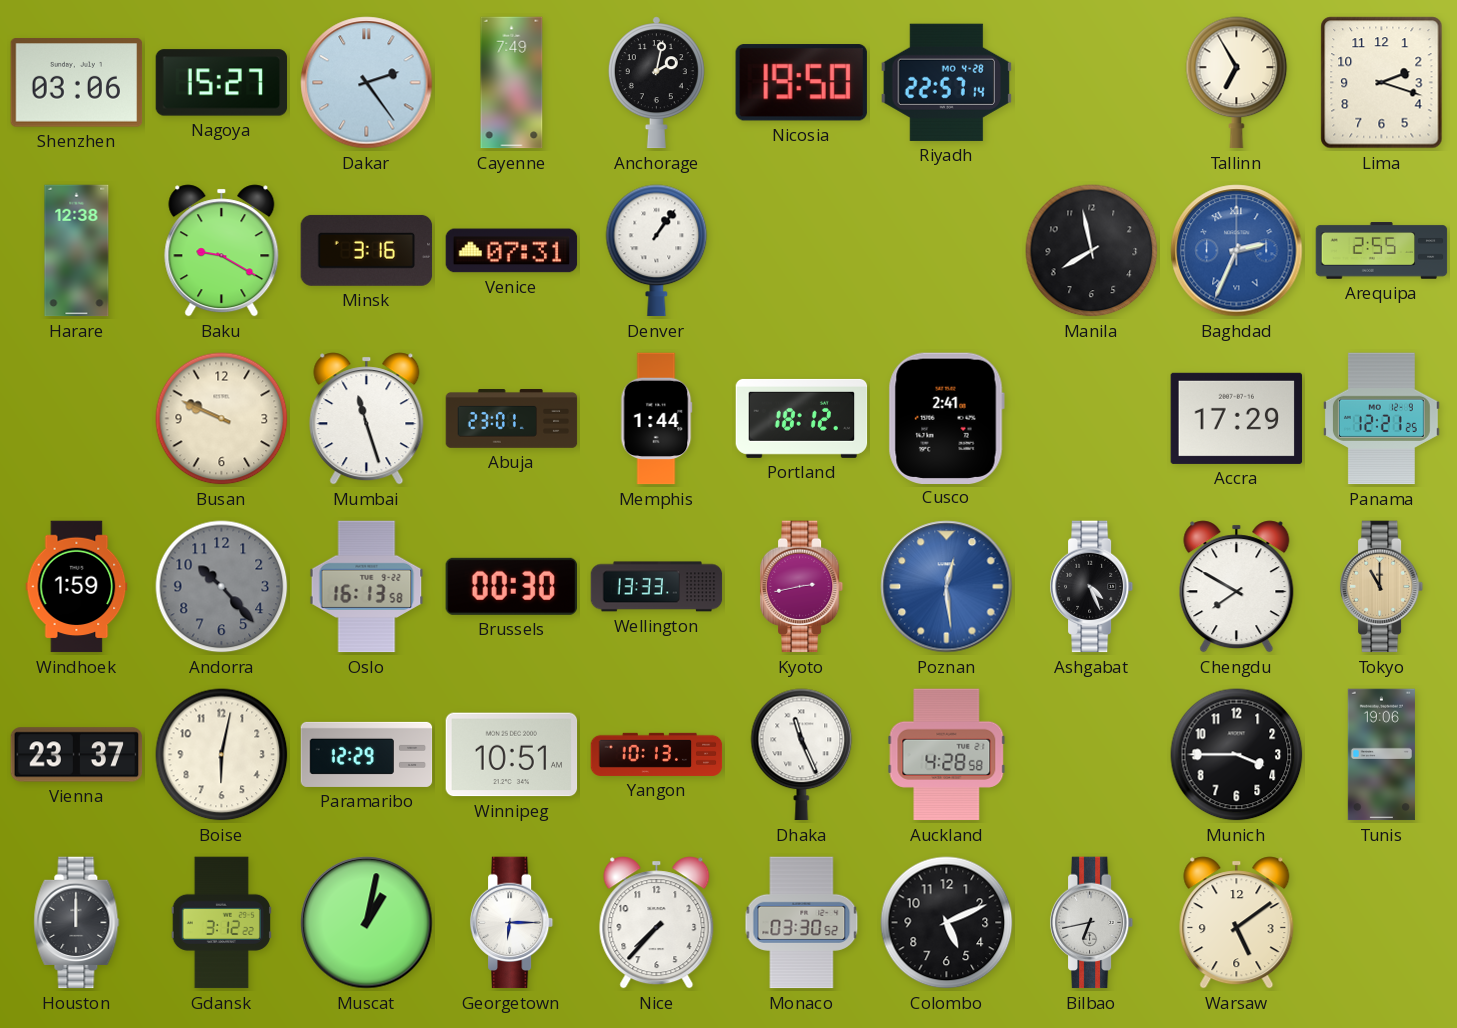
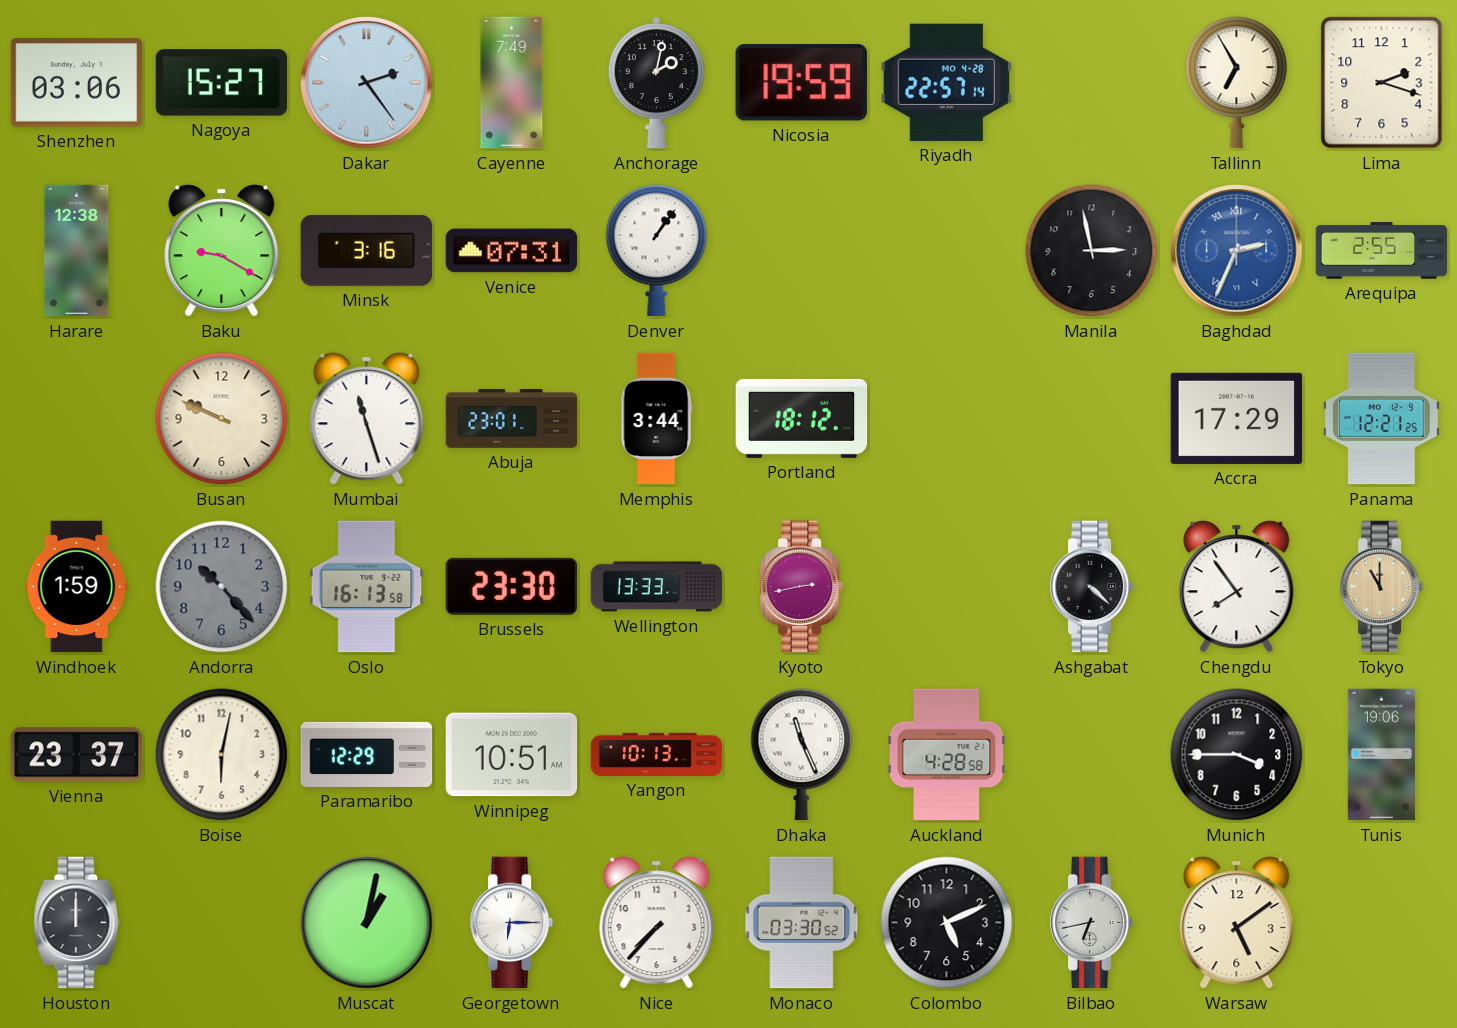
Nicosia: 19:50 -> 19:59
Manila: 7:58 -> 2:58
Memphis: 1:44 -> 3:44
Cusco: 2:41 -> none
Brussels: 00:30 -> 23:30
Poznan: 12:29 -> none
Ashgabat: 4:26 -> 4:22
Chengdu: 7:50 -> 7:54
Gdansk: 3:12 -> none
